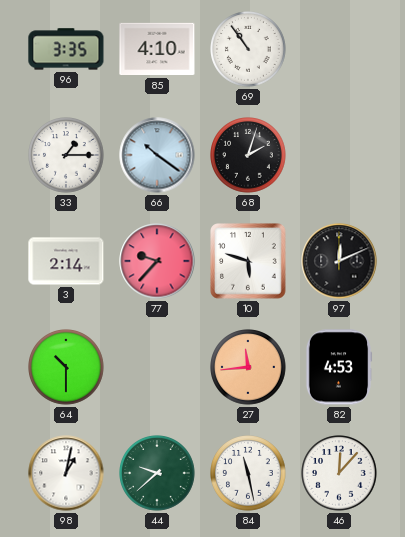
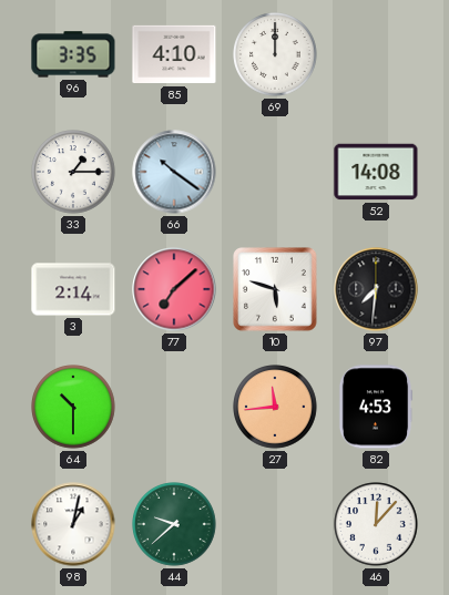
69: 10:54 -> 12:00
68: 2:03 -> none
52: none -> 14:08
77: 9:37 -> 7:08
97: 12:11 -> 7:31
84: 11:28 -> none
